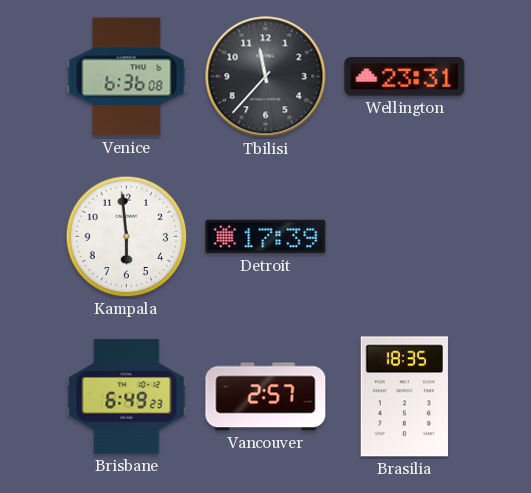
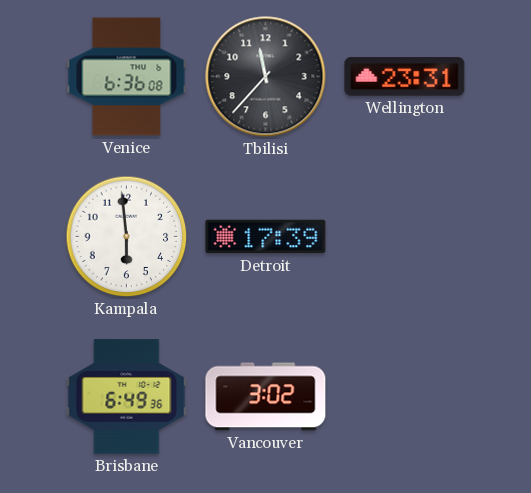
Brisbane: 6:49:23 -> 6:49:36
Vancouver: 2:57 -> 3:02
Brasilia: 18:35 -> none
